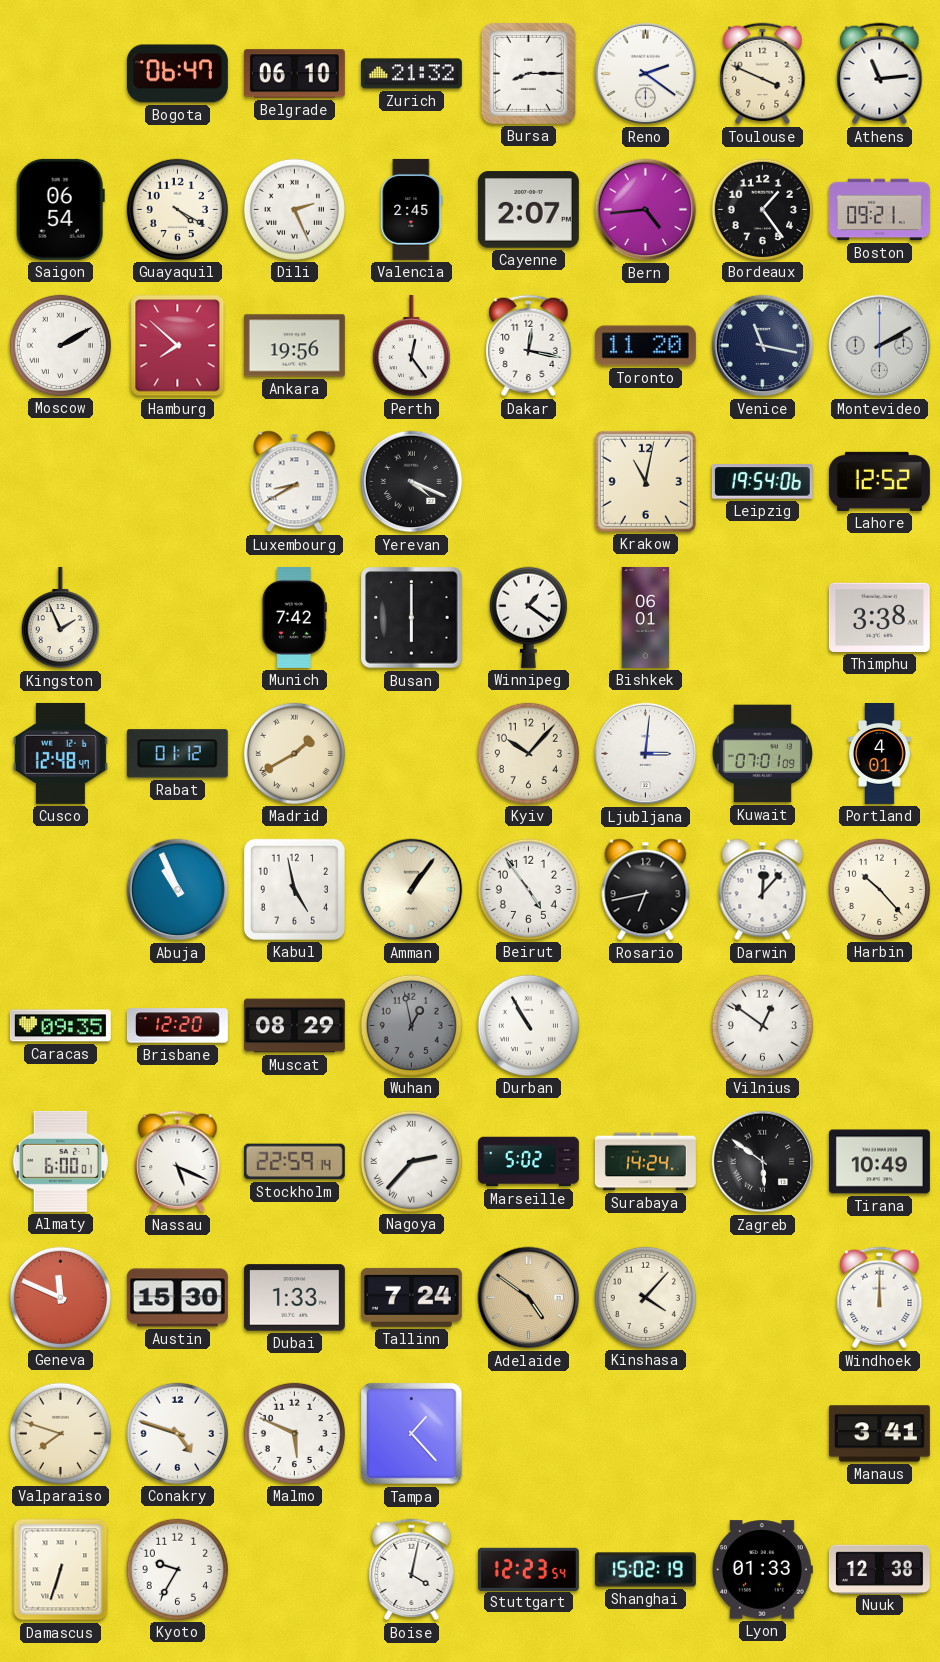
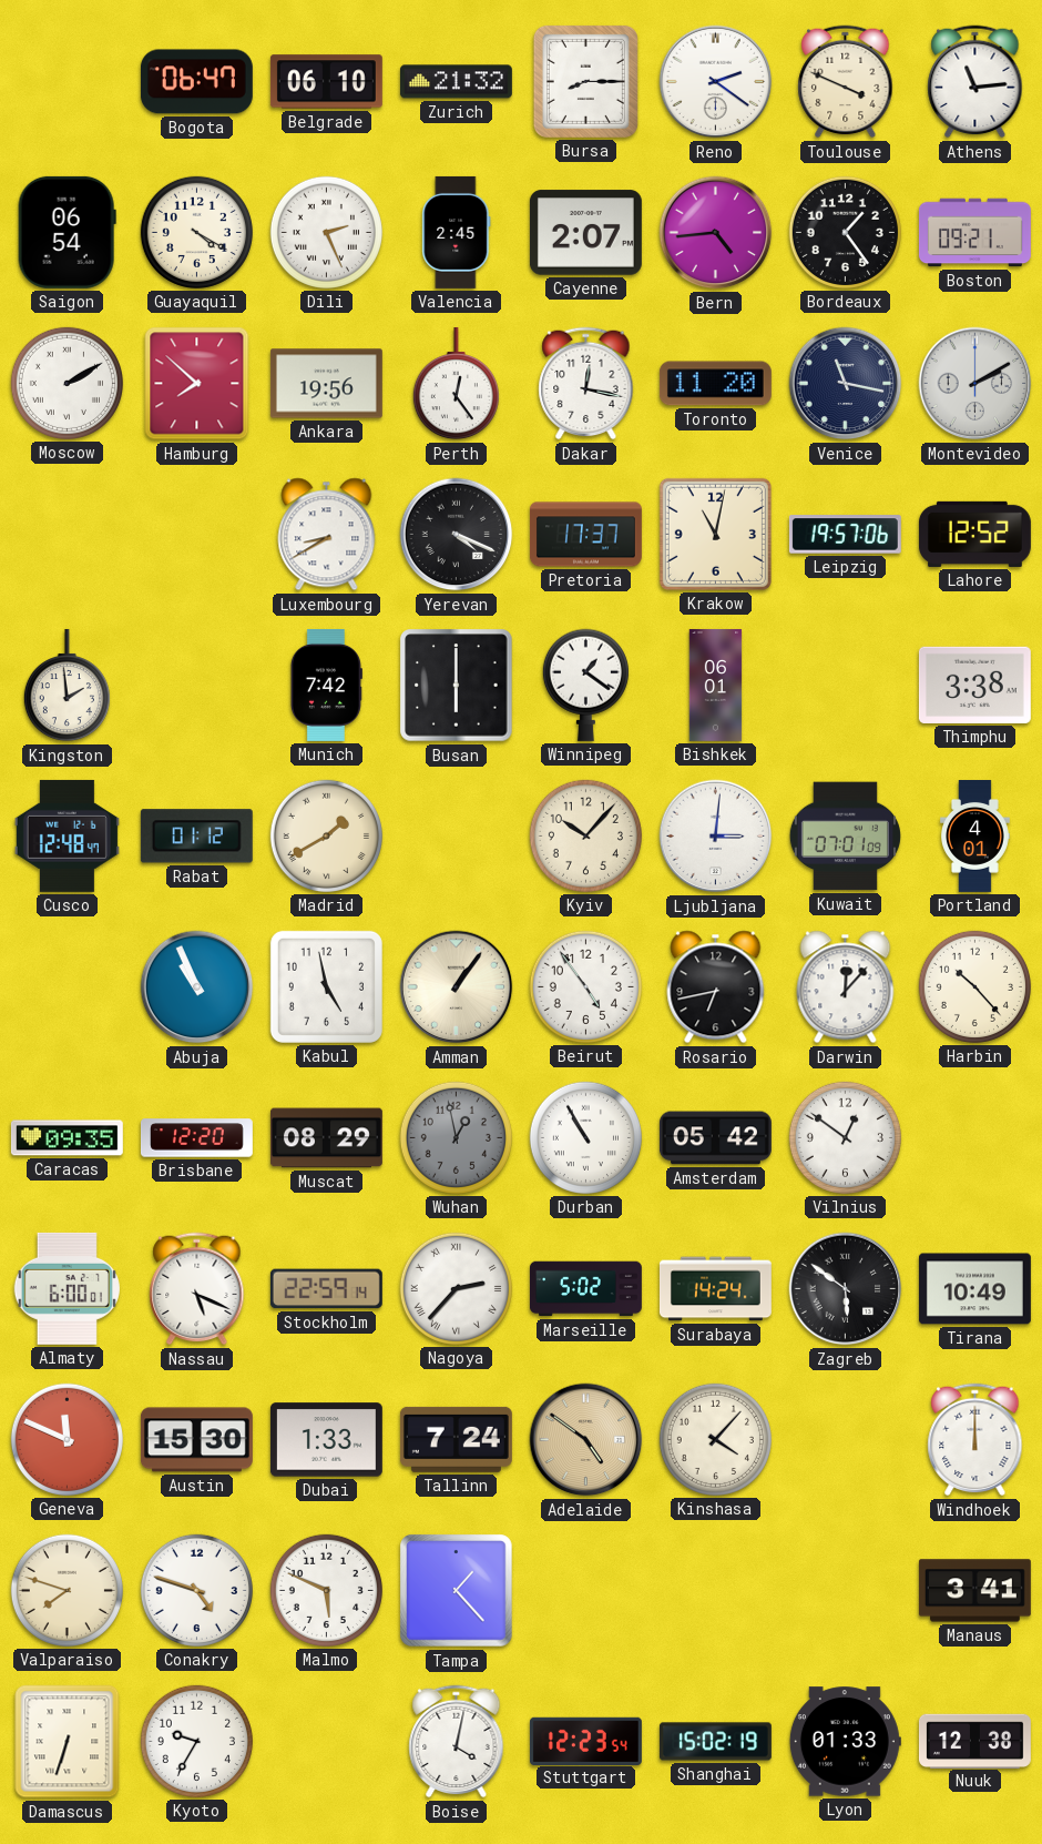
Pretoria: none -> 17:37
Leipzig: 19:54 -> 19:57
Kingston: 1:56 -> 1:59
Amsterdam: none -> 05:42
